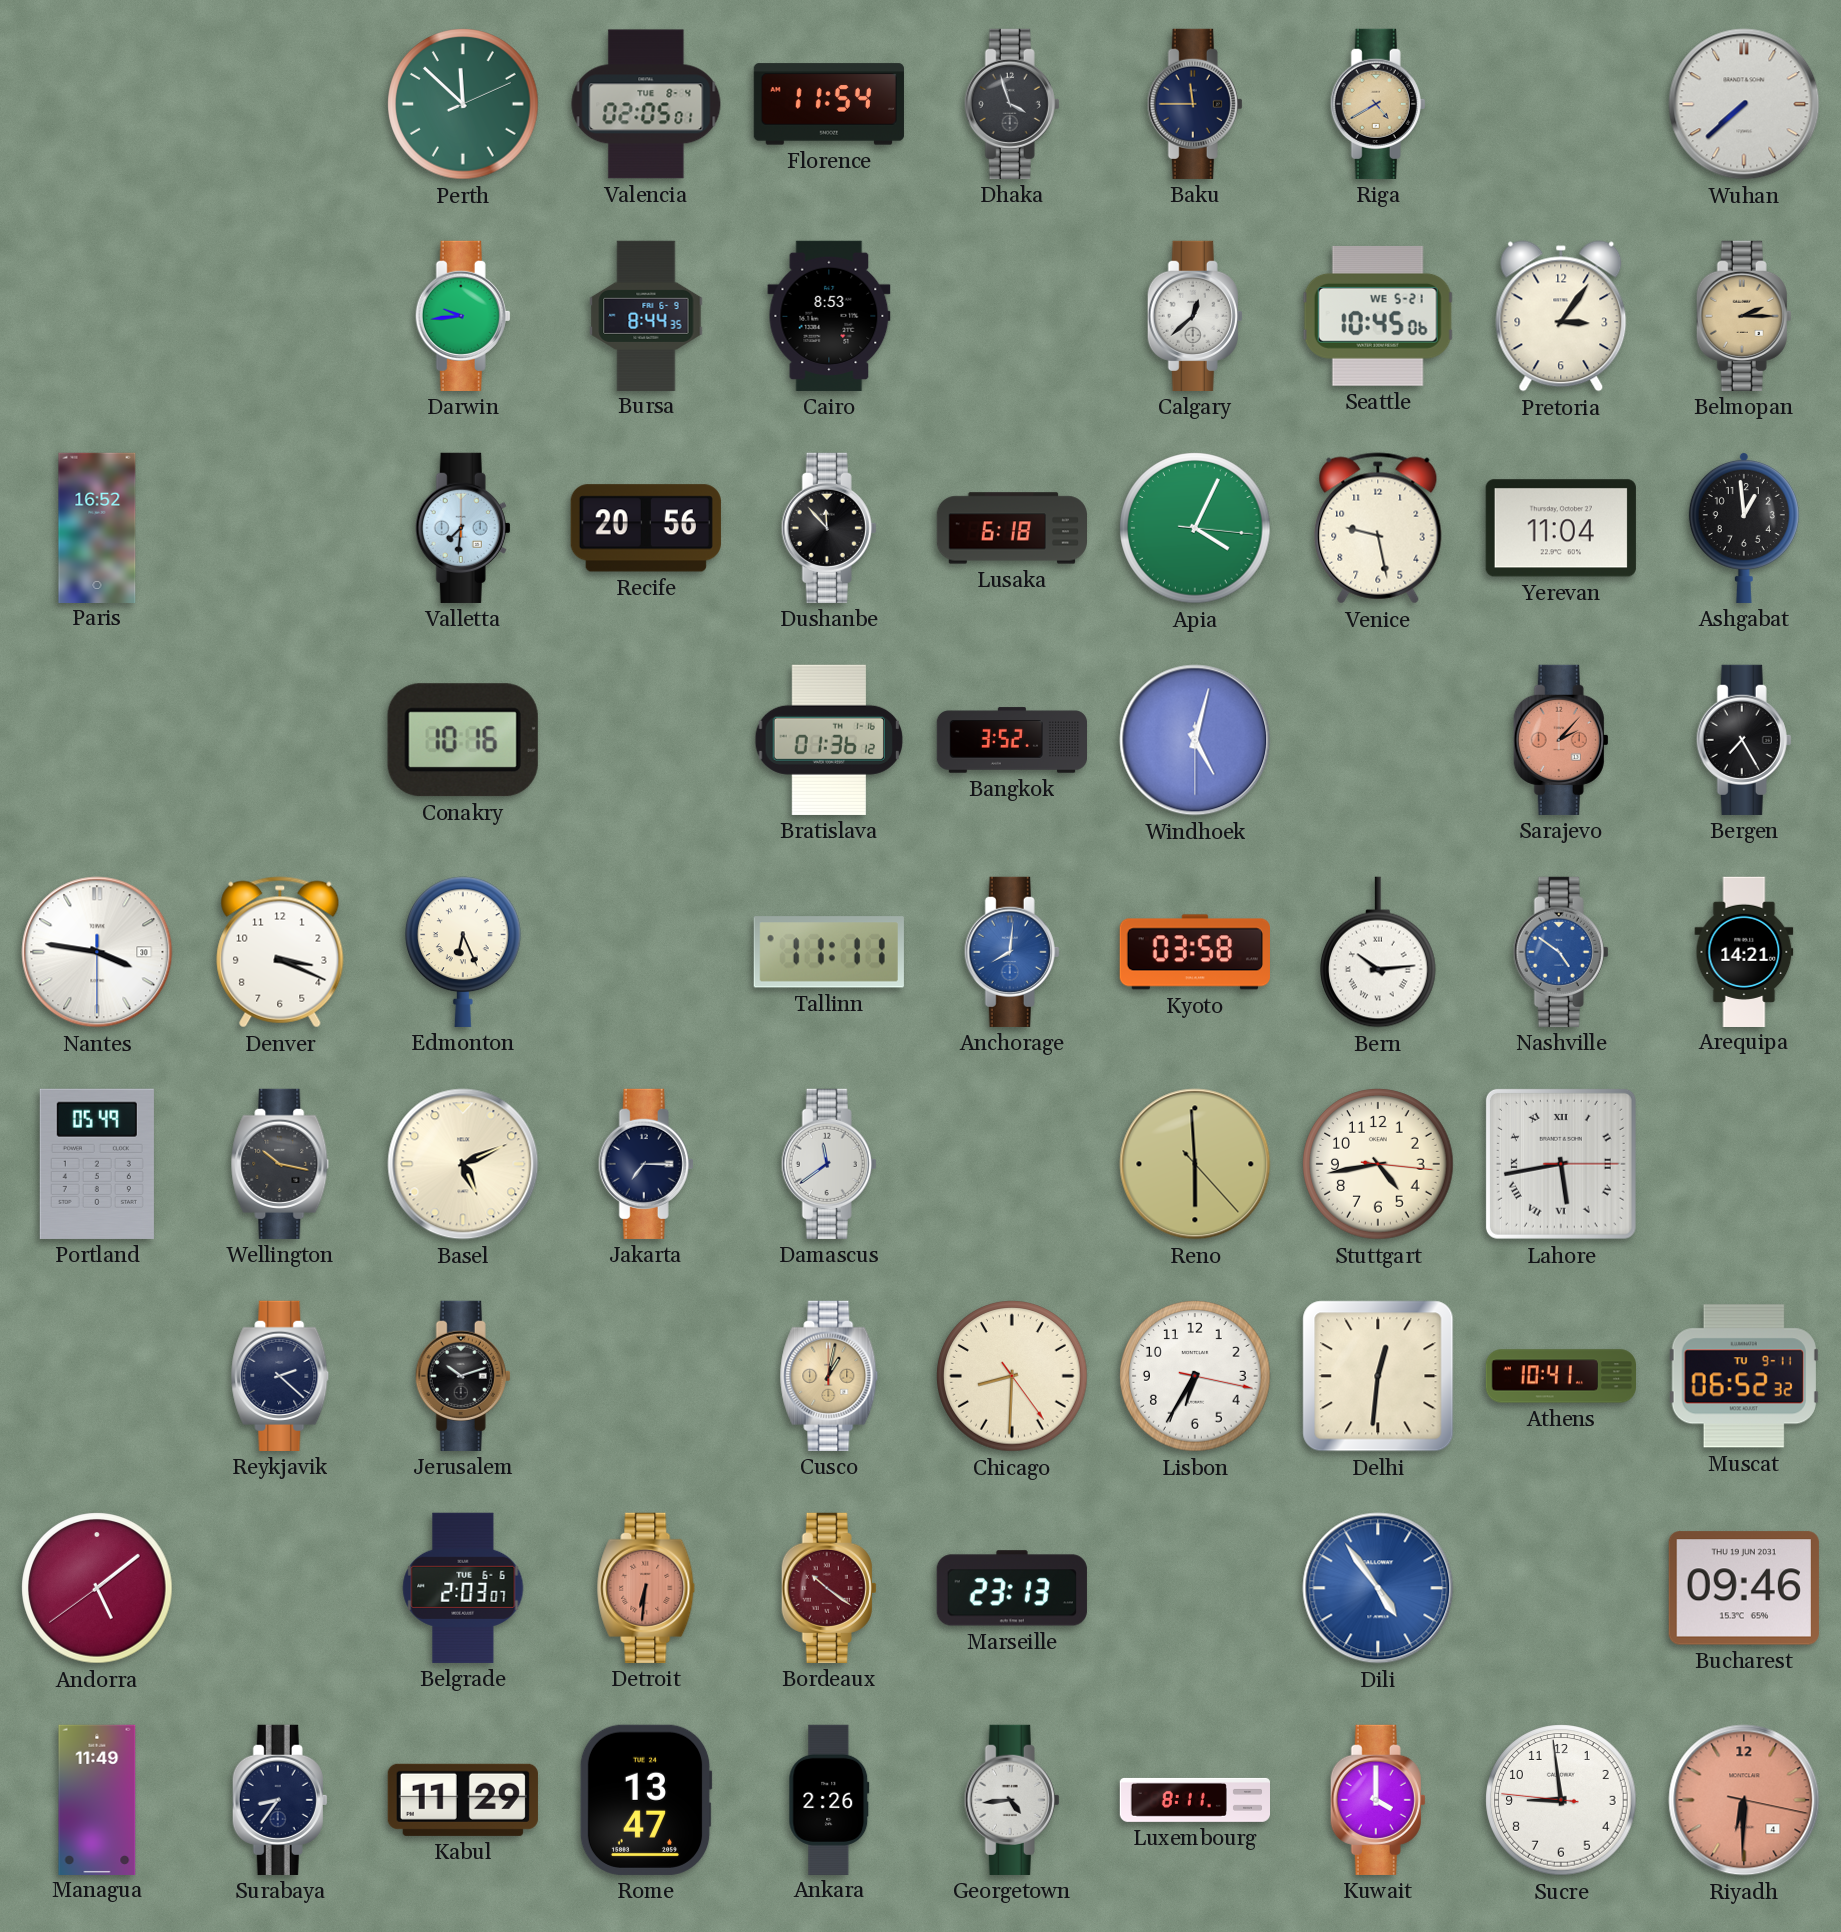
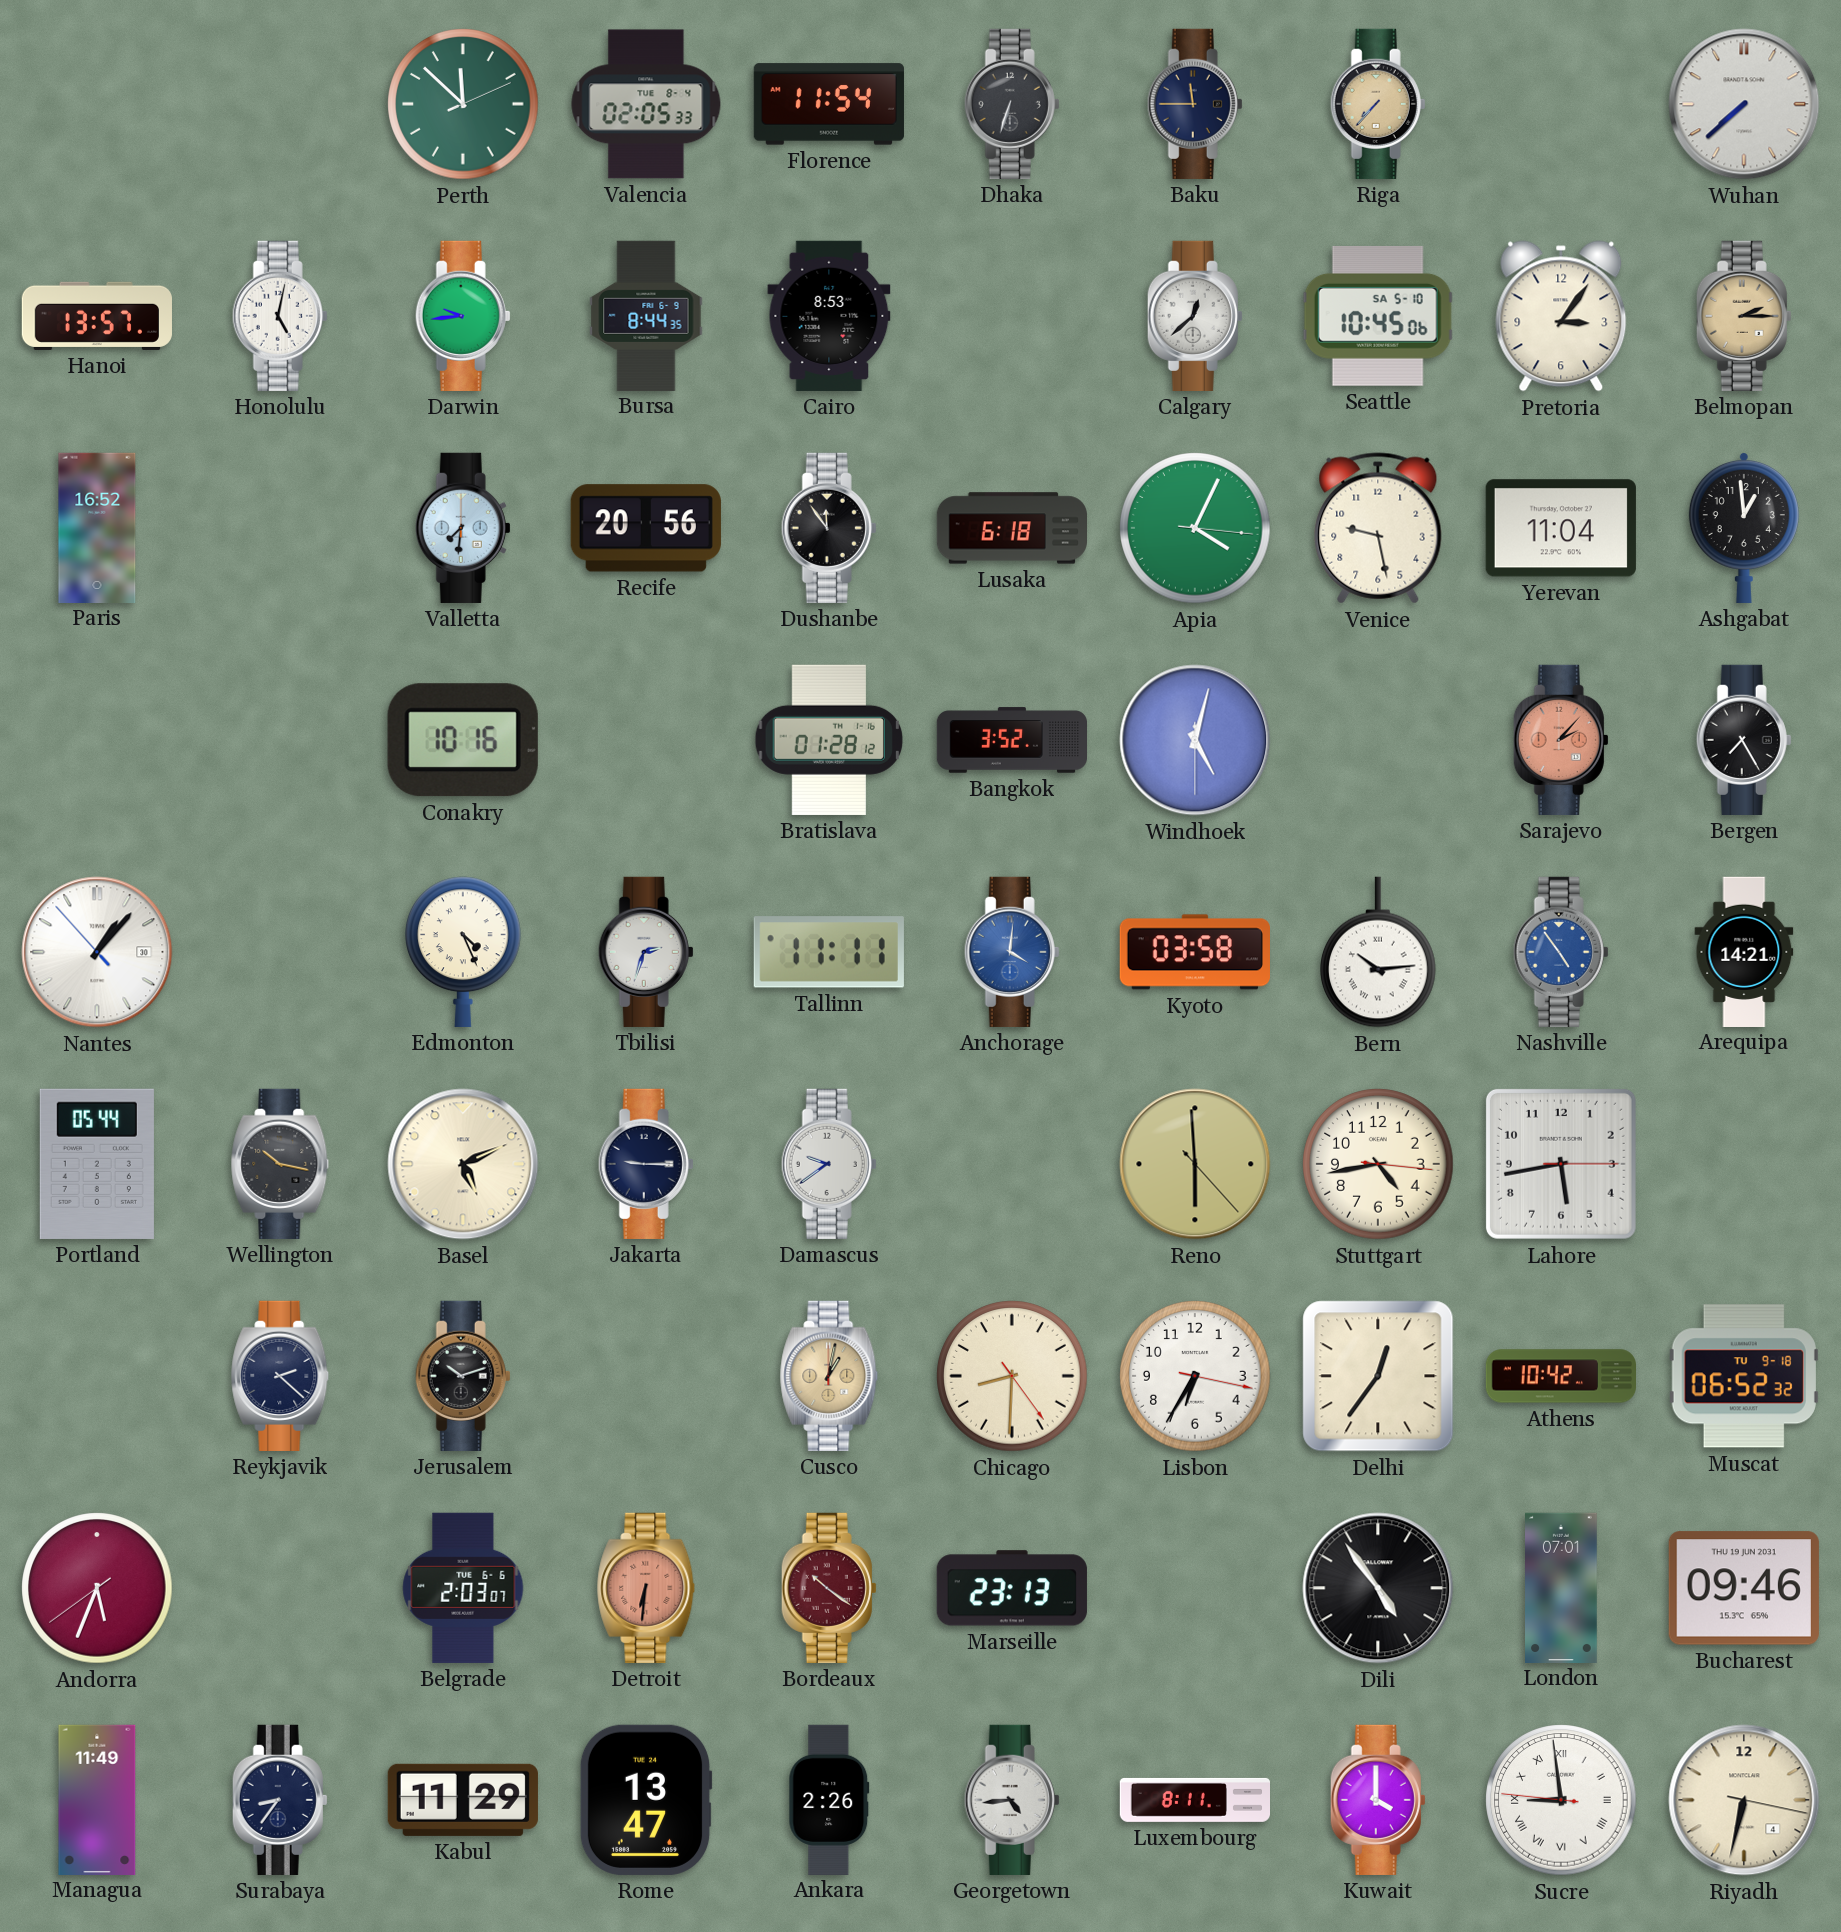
Valencia: 02:05:01 -> 02:05:33
Dhaka: 3:57 -> 6:33
Riga: 4:40 -> 7:37
Hanoi: none -> 13:57
Honolulu: none -> 5:02
Seattle date: WE 5-21 -> SA 5-10
Dushanbe: 11:53 -> 11:54
Bratislava: 01:36 -> 01:28
Nantes: 3:46 -> 1:06
Denver: 3:19 -> none
Edmonton: 6:26 -> 4:26
Tbilisi: none -> 2:33
Anchorage: 8:01 -> 4:01
Nashville: 4:51 -> 4:54
Portland: 05:49 -> 05:44
Jakarta: 7:15 -> 9:15
Damascus: 11:39 -> 9:39
Lahore numerals: Roman -> Arabic
Delhi: 12:31 -> 12:36
Athens: 10:41 -> 10:42
Muscat date: TU 9-11 -> TU 9-18
Andorra: 5:08 -> 5:33
Dili dial: blue -> black
London: none -> 07:01
Sucre numerals: Arabic -> Roman
Riyadh: 6:30 -> 6:32
Riyadh dial: salmon -> cream
